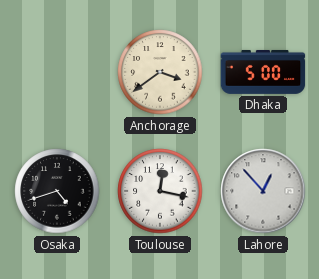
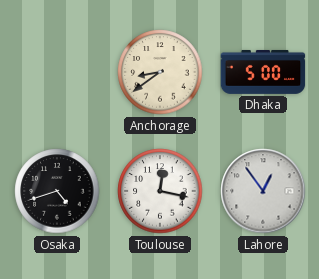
Anchorage: 3:39 -> 8:39
Lahore: 12:53 -> 12:54
